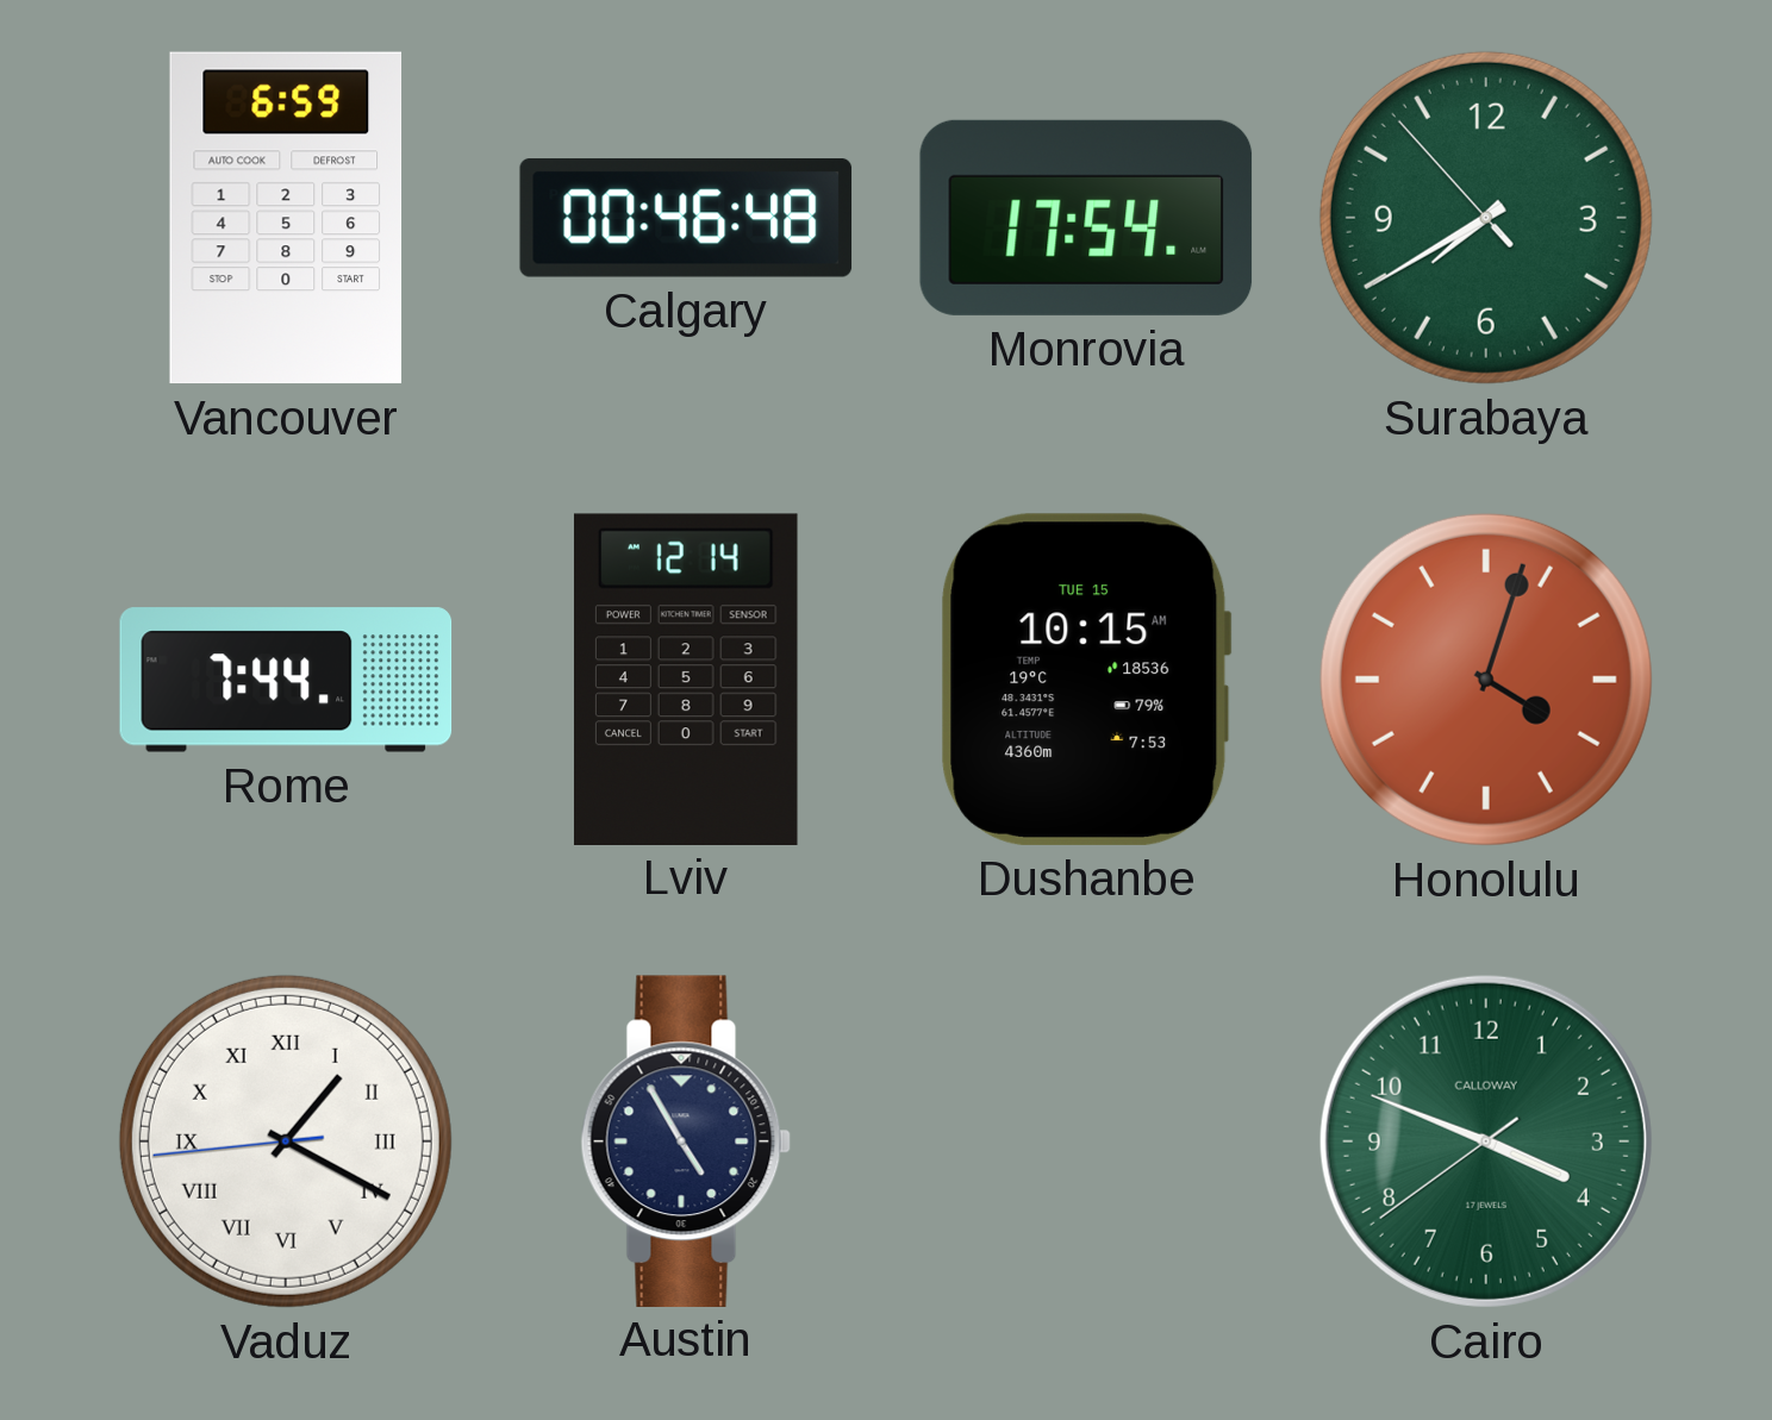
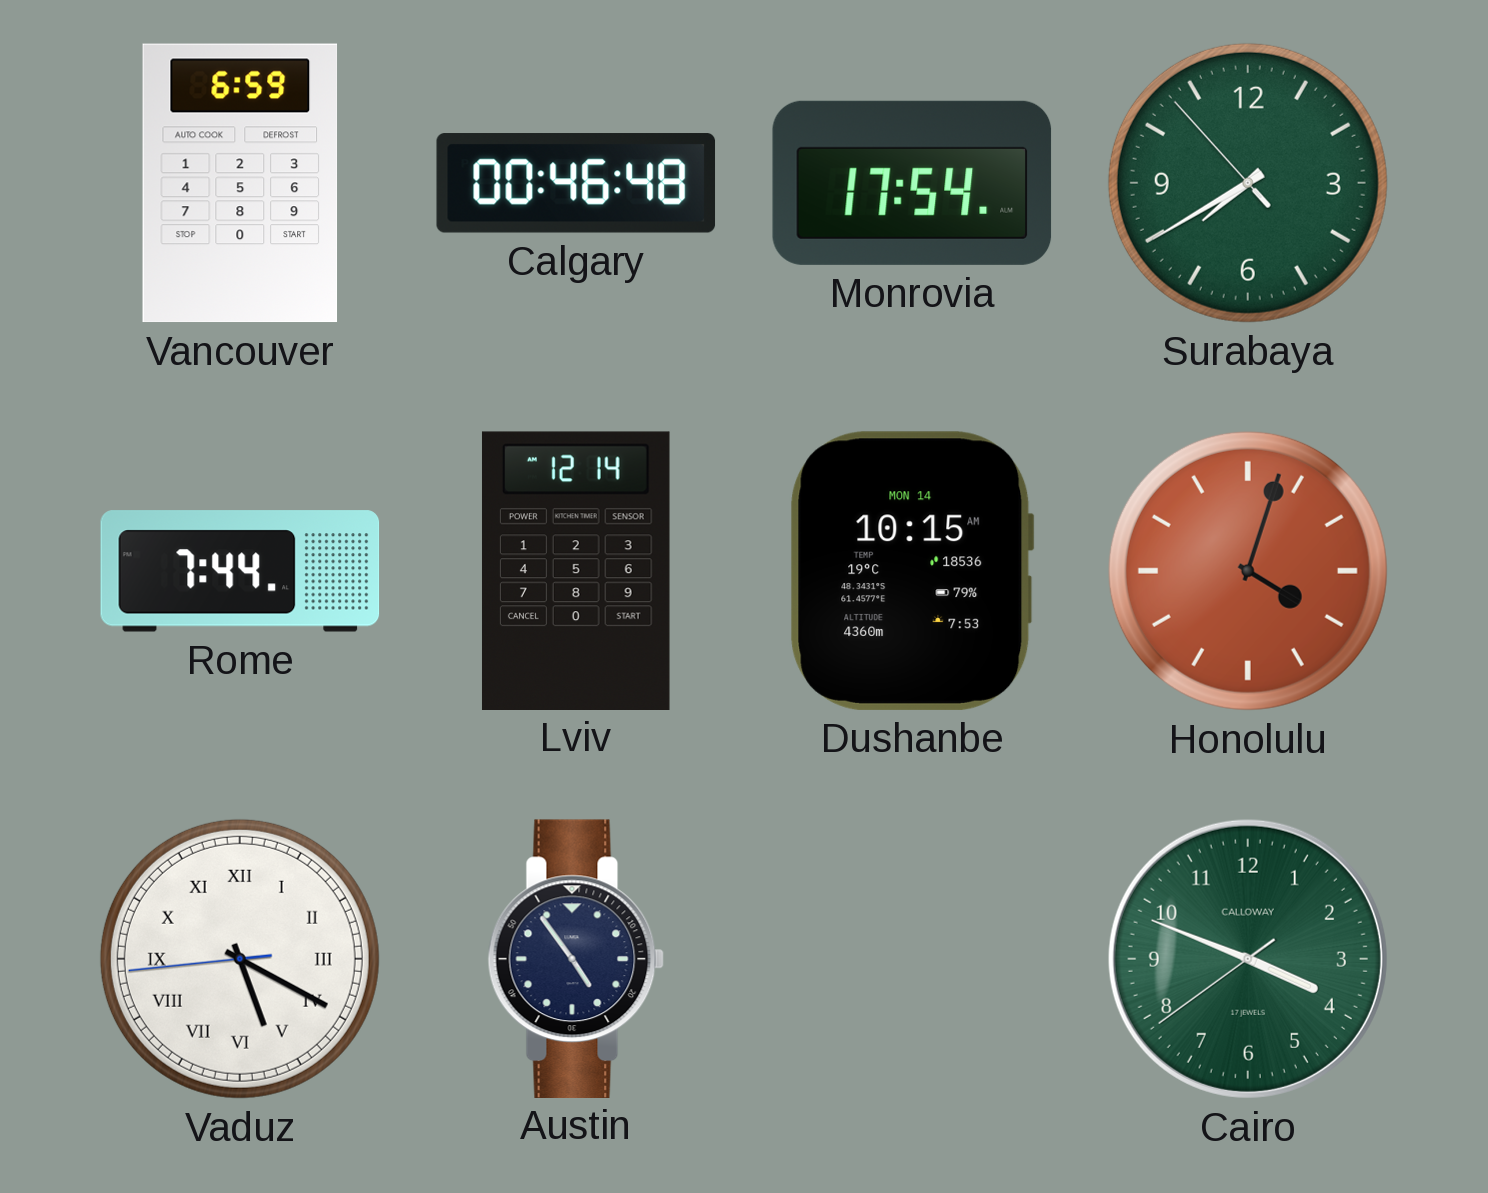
Dushanbe date: TUE 15 -> MON 14
Vaduz: 1:19 -> 5:19
Austin: 4:55 -> 4:54
